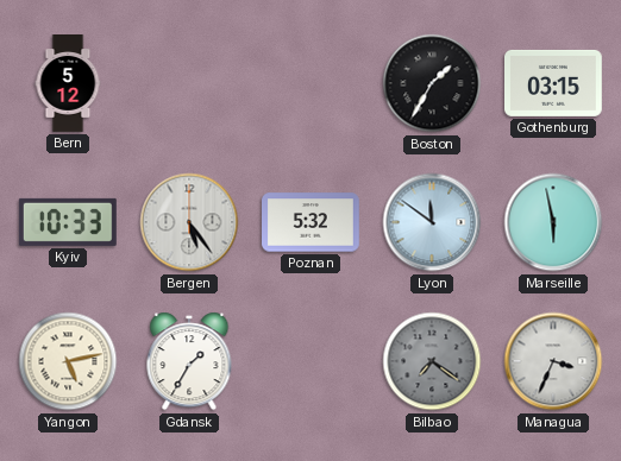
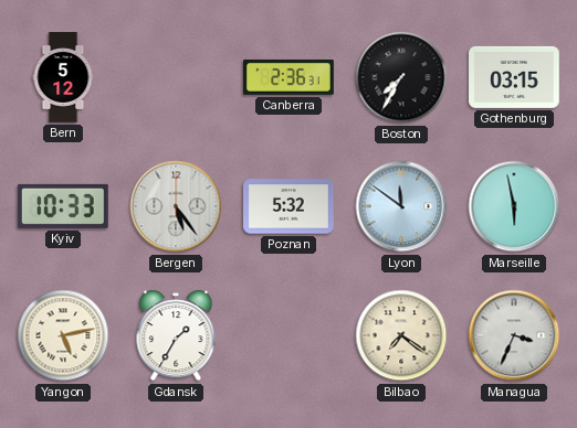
Canberra: none -> 2:36
Boston: 1:35 -> 7:35
Bilbao dial: grey -> cream
